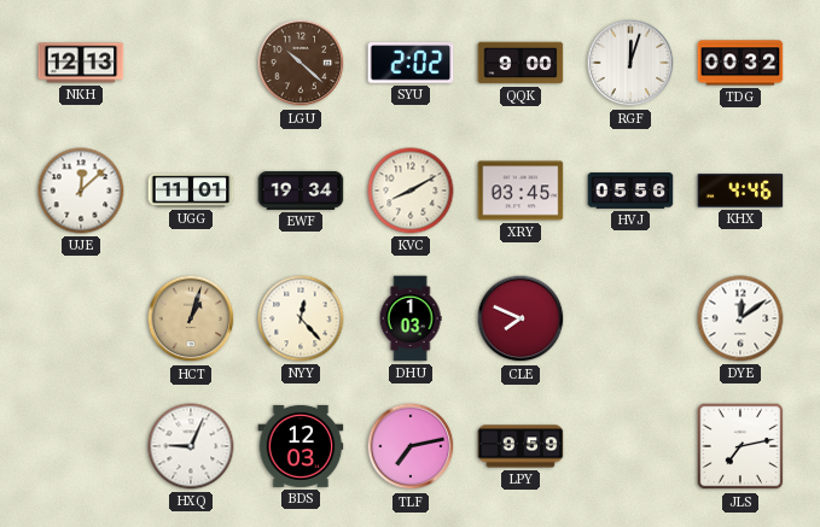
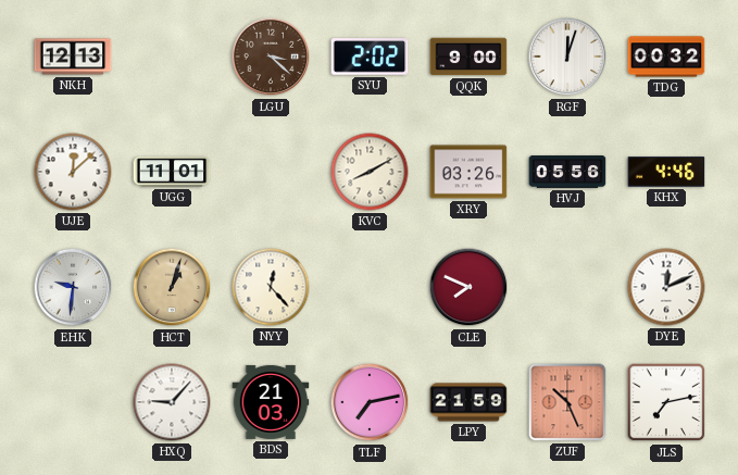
LGU: 10:22 -> 3:22
EWF: 19:34 -> none
XRY: 03:45 -> 03:26
EHK: none -> 9:31
DHU: 1:03 -> none
DYE: 12:09 -> 12:11
HXQ: 9:04 -> 9:07
BDS: 12:03 -> 21:03
LPY: 9:59 -> 21:59
ZUF: none -> 10:26
